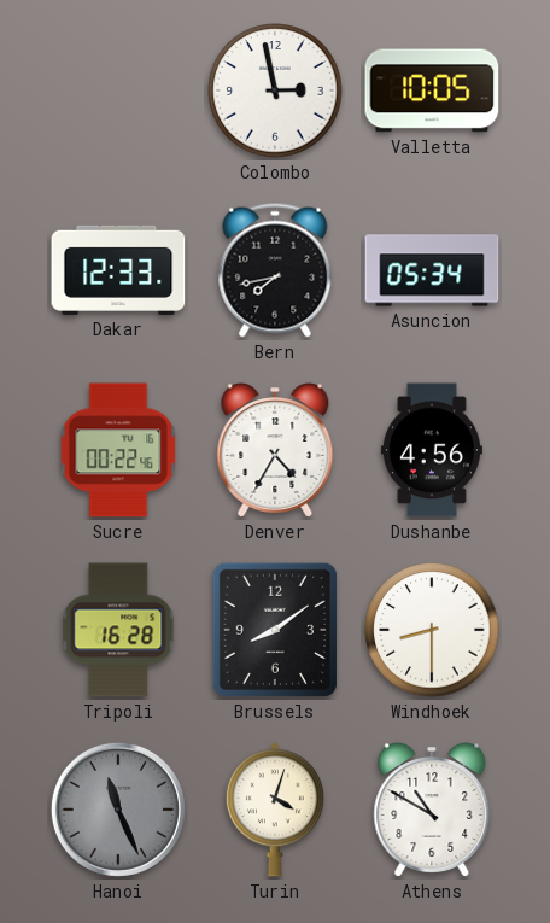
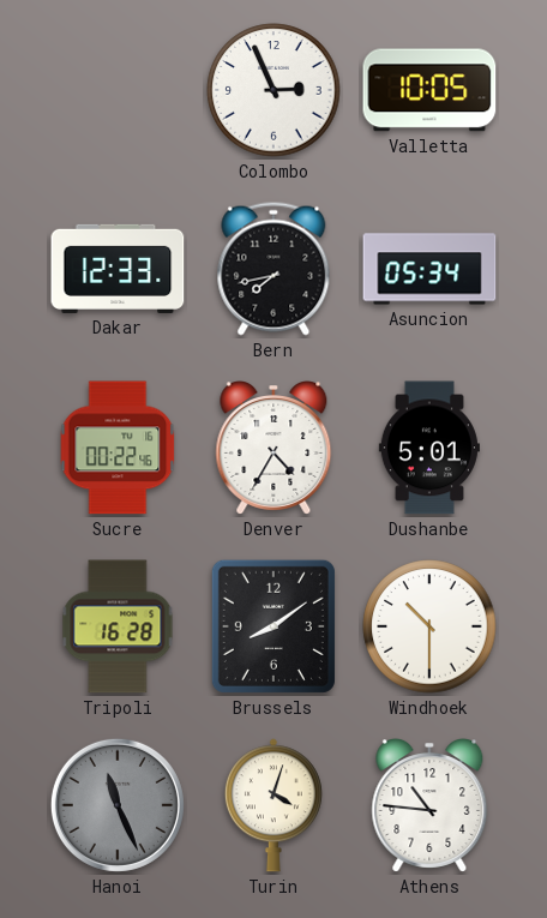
Colombo: 2:58 -> 2:56
Dushanbe: 4:56 -> 5:01
Windhoek: 8:30 -> 10:30
Athens: 10:50 -> 10:46
